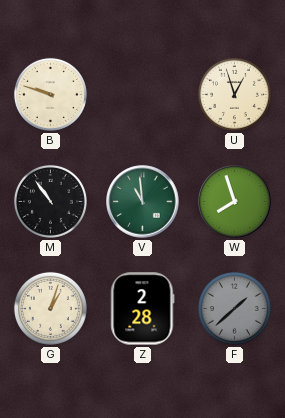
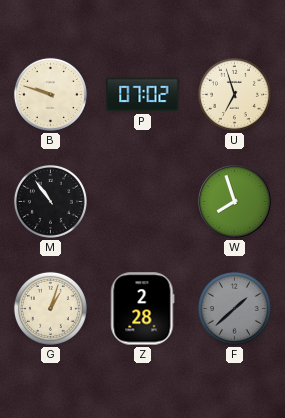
P: none -> 07:02
U: 12:57 -> 6:57
V: 10:59 -> none
